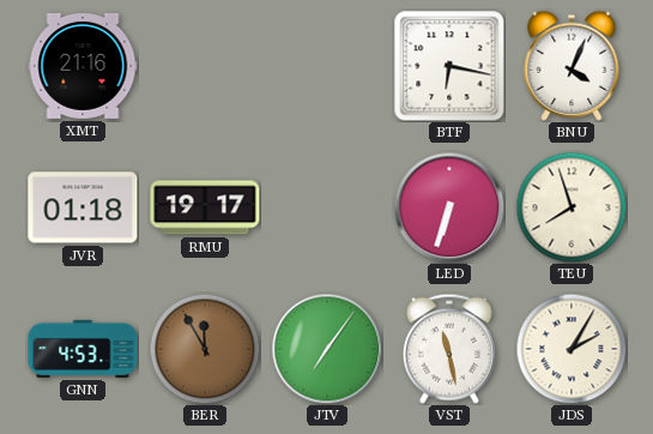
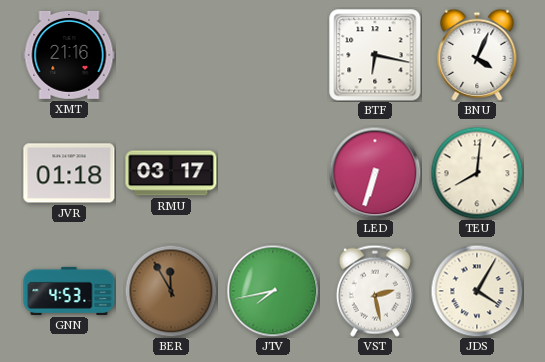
RMU: 19:17 -> 03:17
TEU: 7:57 -> 8:01
JTV: 7:06 -> 7:43
VST: 11:28 -> 2:28
JDS: 2:05 -> 4:05
